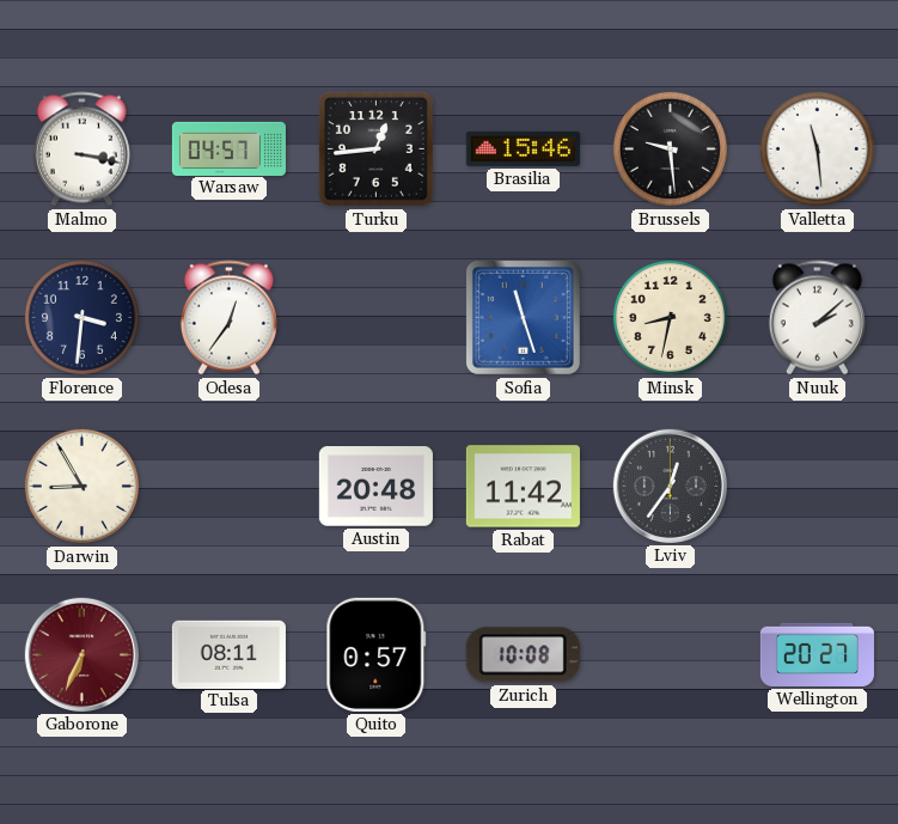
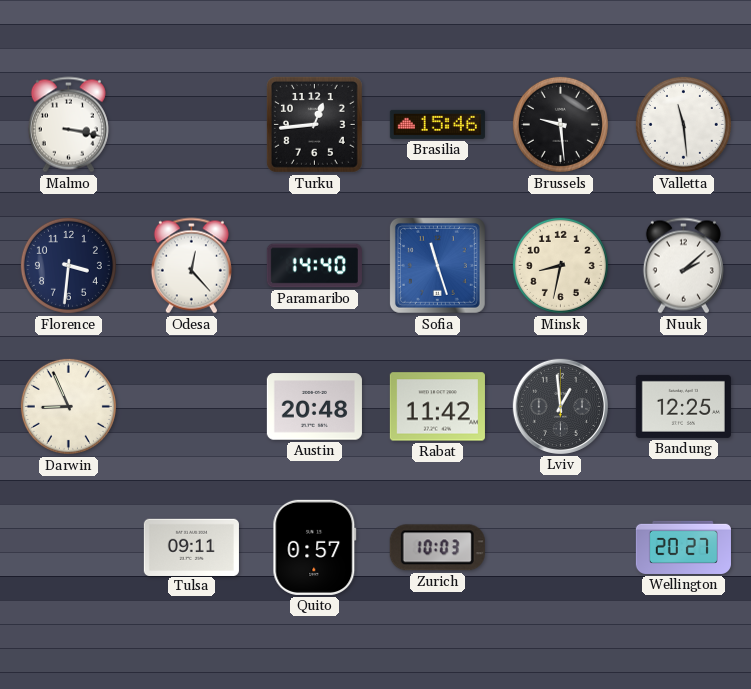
Warsaw: 04:57 -> none
Odesa: 12:36 -> 12:23
Paramaribo: none -> 14:40
Darwin: 8:55 -> 8:56
Lviv: 12:36 -> 12:59
Bandung: none -> 12:25
Gaborone: 6:34 -> none
Tulsa: 08:11 -> 09:11
Zurich: 10:08 -> 10:03
